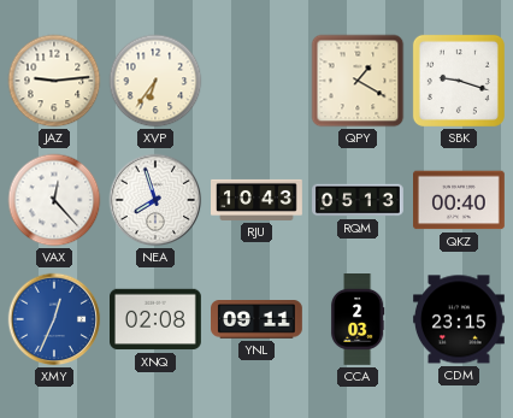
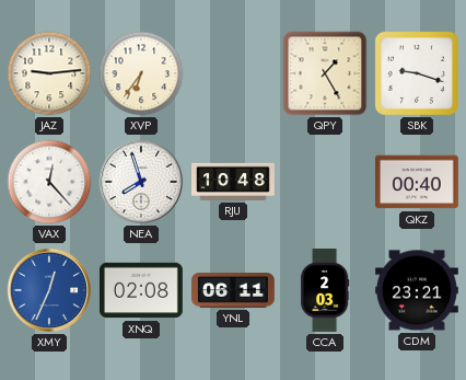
QPY: 1:20 -> 1:25
RJU: 10:43 -> 10:48
RQM: 05:13 -> none
YNL: 09:11 -> 06:11
CDM: 23:15 -> 23:21
